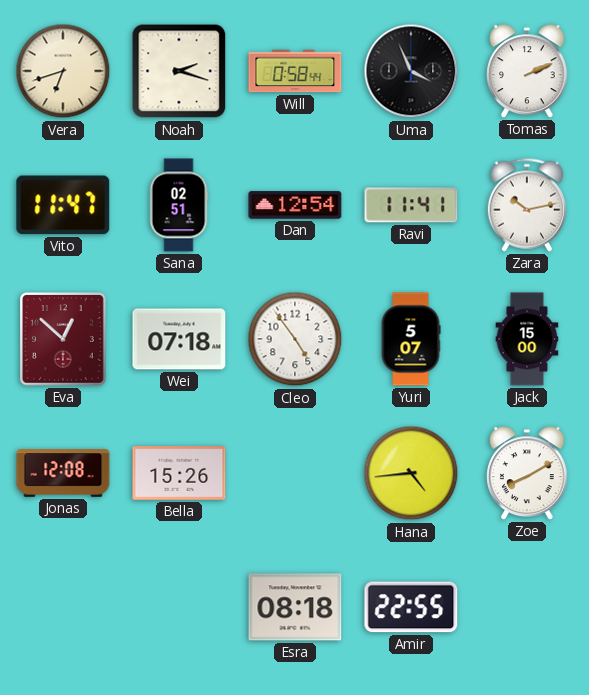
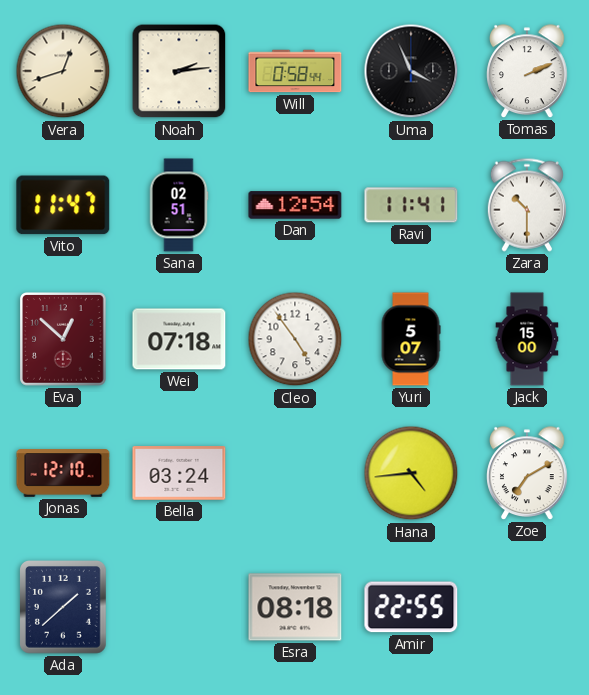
Vera: 6:42 -> 12:42
Noah: 2:18 -> 2:14
Zara: 10:13 -> 10:30
Jonas: 12:08 -> 12:10
Bella: 15:26 -> 03:24
Zoe: 8:10 -> 7:10
Ada: none -> 1:38
